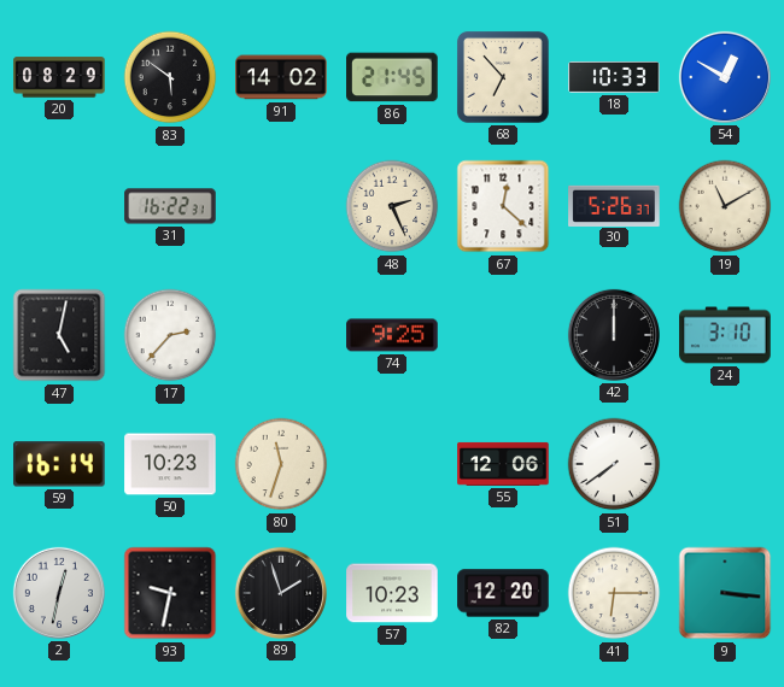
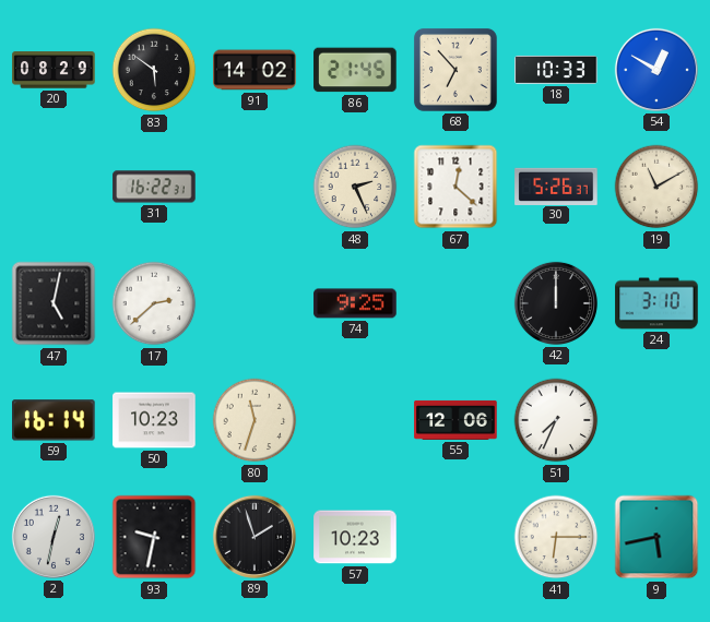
17: 2:37 -> 2:38
51: 7:39 -> 7:34
82: 12:20 -> none
9: 3:16 -> 5:43
